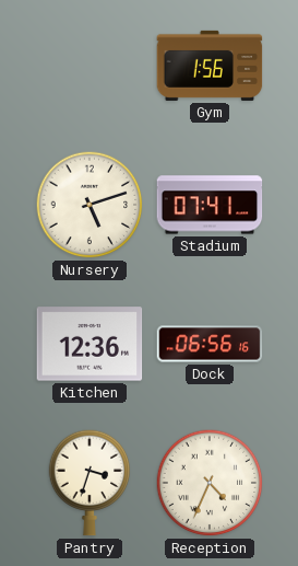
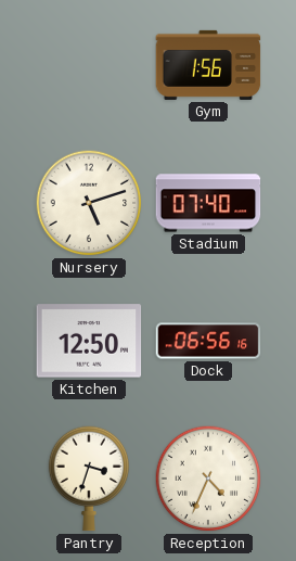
Stadium: 07:41 -> 07:40
Kitchen: 12:36 -> 12:50
